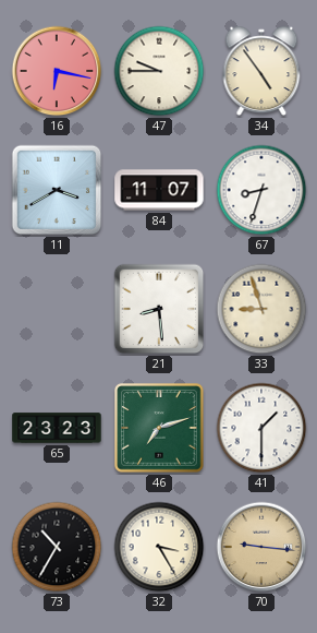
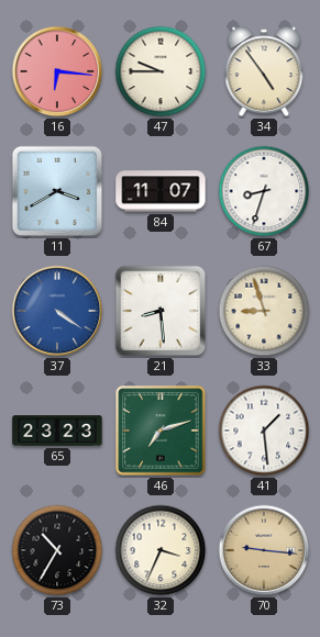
16: 6:17 -> 6:16
37: none -> 4:21
41: 1:30 -> 1:29
32: 3:25 -> 3:34
